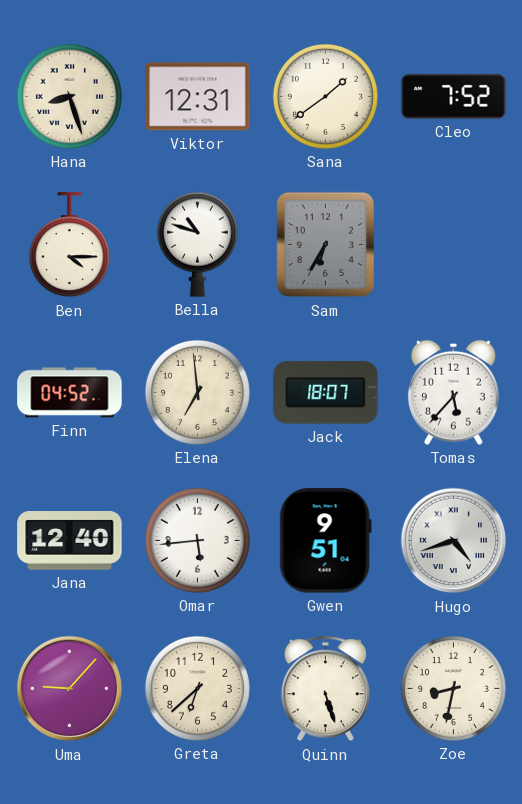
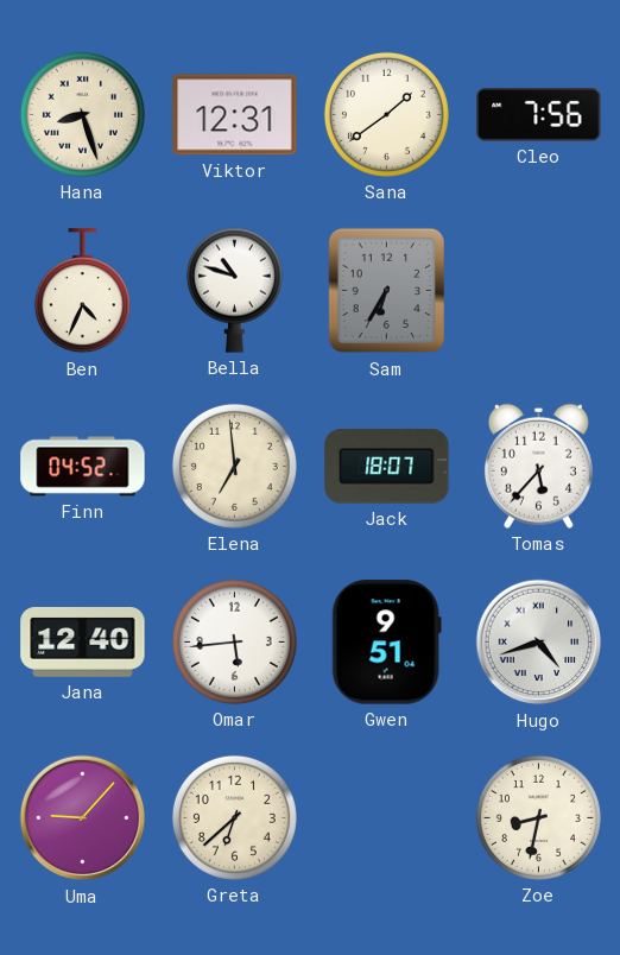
Cleo: 7:52 -> 7:56
Ben: 4:15 -> 4:34
Quinn: 5:27 -> none
